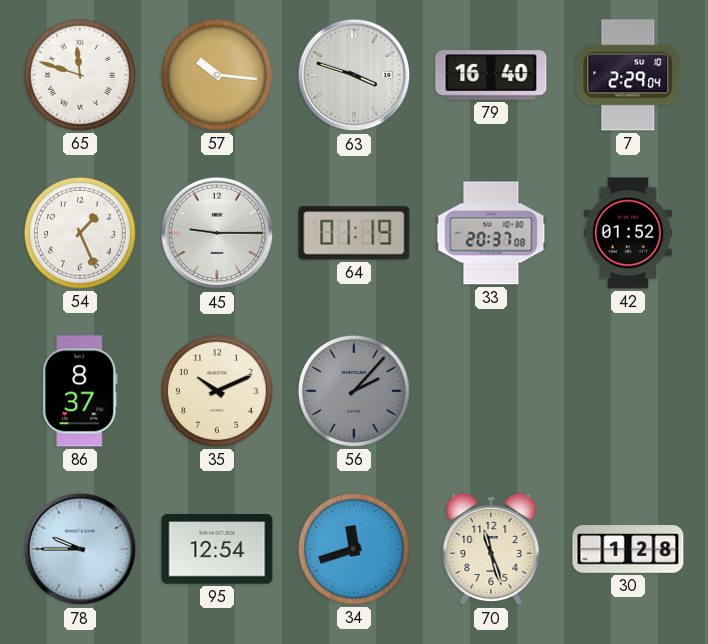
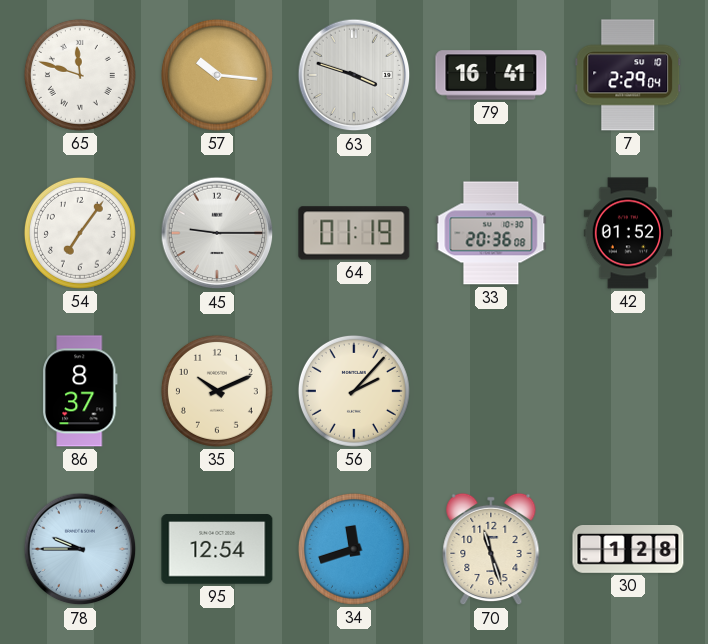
79: 16:40 -> 16:41
54: 1:26 -> 7:06
33: 20:37 -> 20:36
56 dial: grey -> cream
